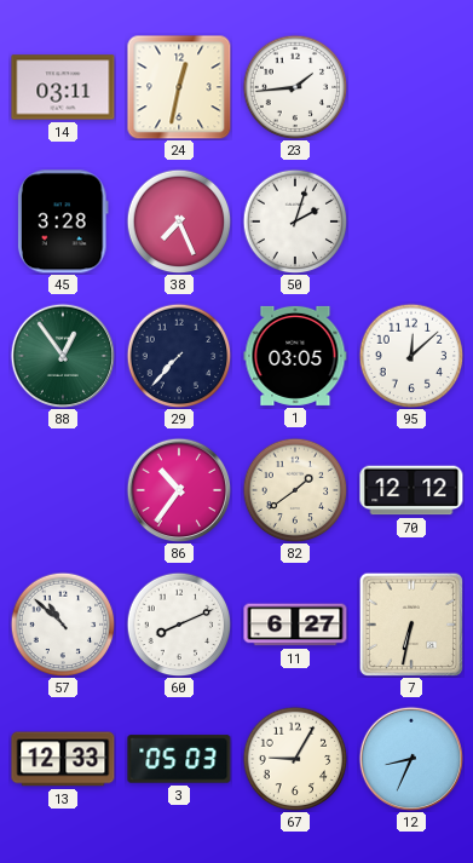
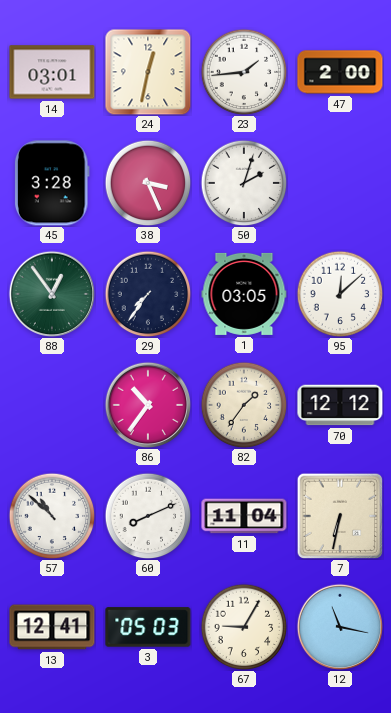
14: 03:11 -> 03:01
47: none -> 2:00
38: 7:26 -> 3:26
29: 7:37 -> 7:36
82: 1:39 -> 1:36
11: 6:27 -> 11:04
13: 12:33 -> 12:41
12: 8:34 -> 11:17
